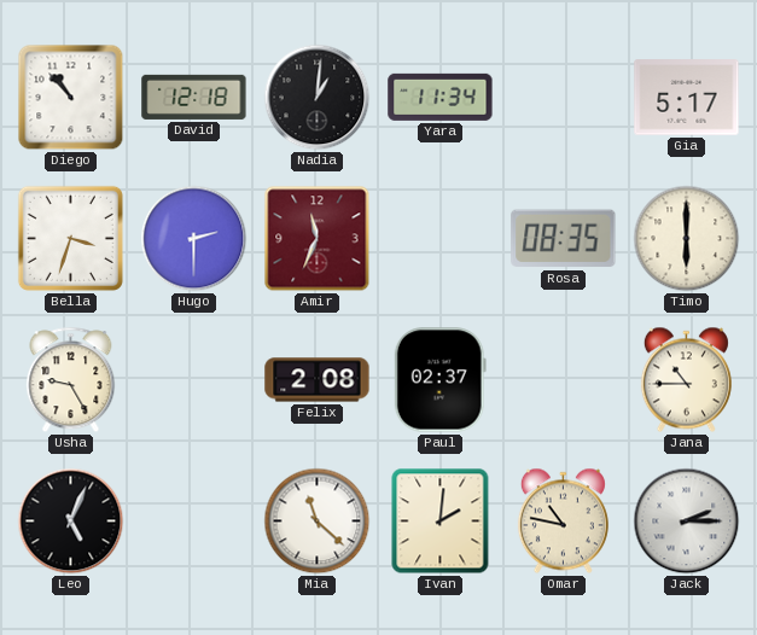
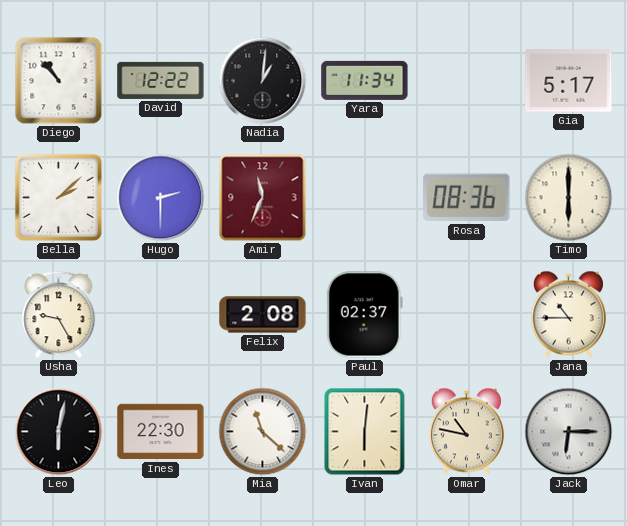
David: 12:18 -> 12:22
Bella: 3:33 -> 2:08
Rosa: 08:35 -> 08:36
Leo: 5:04 -> 6:02
Ines: none -> 22:30
Ivan: 2:01 -> 6:01
Jack: 2:15 -> 6:15
